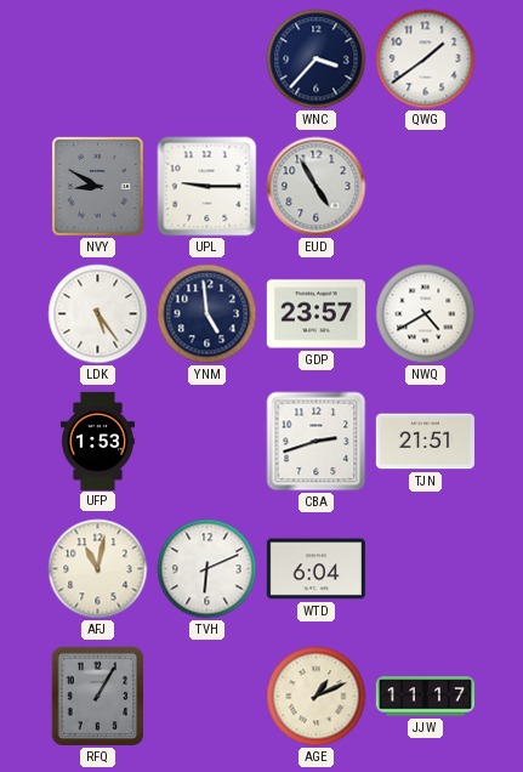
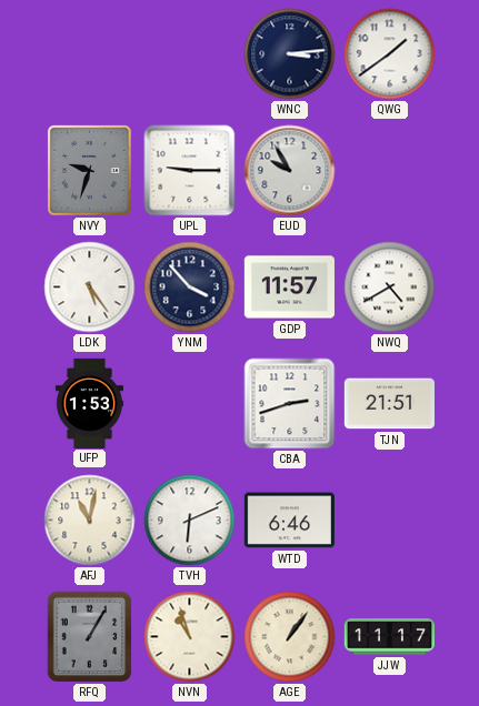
WNC: 3:37 -> 3:14
NVY: 8:50 -> 9:33
EUD: 4:55 -> 9:55
YNM: 4:59 -> 3:53
GDP: 23:57 -> 11:57
WTD: 6:04 -> 6:46
NVN: none -> 10:57
AGE: 1:11 -> 1:06
